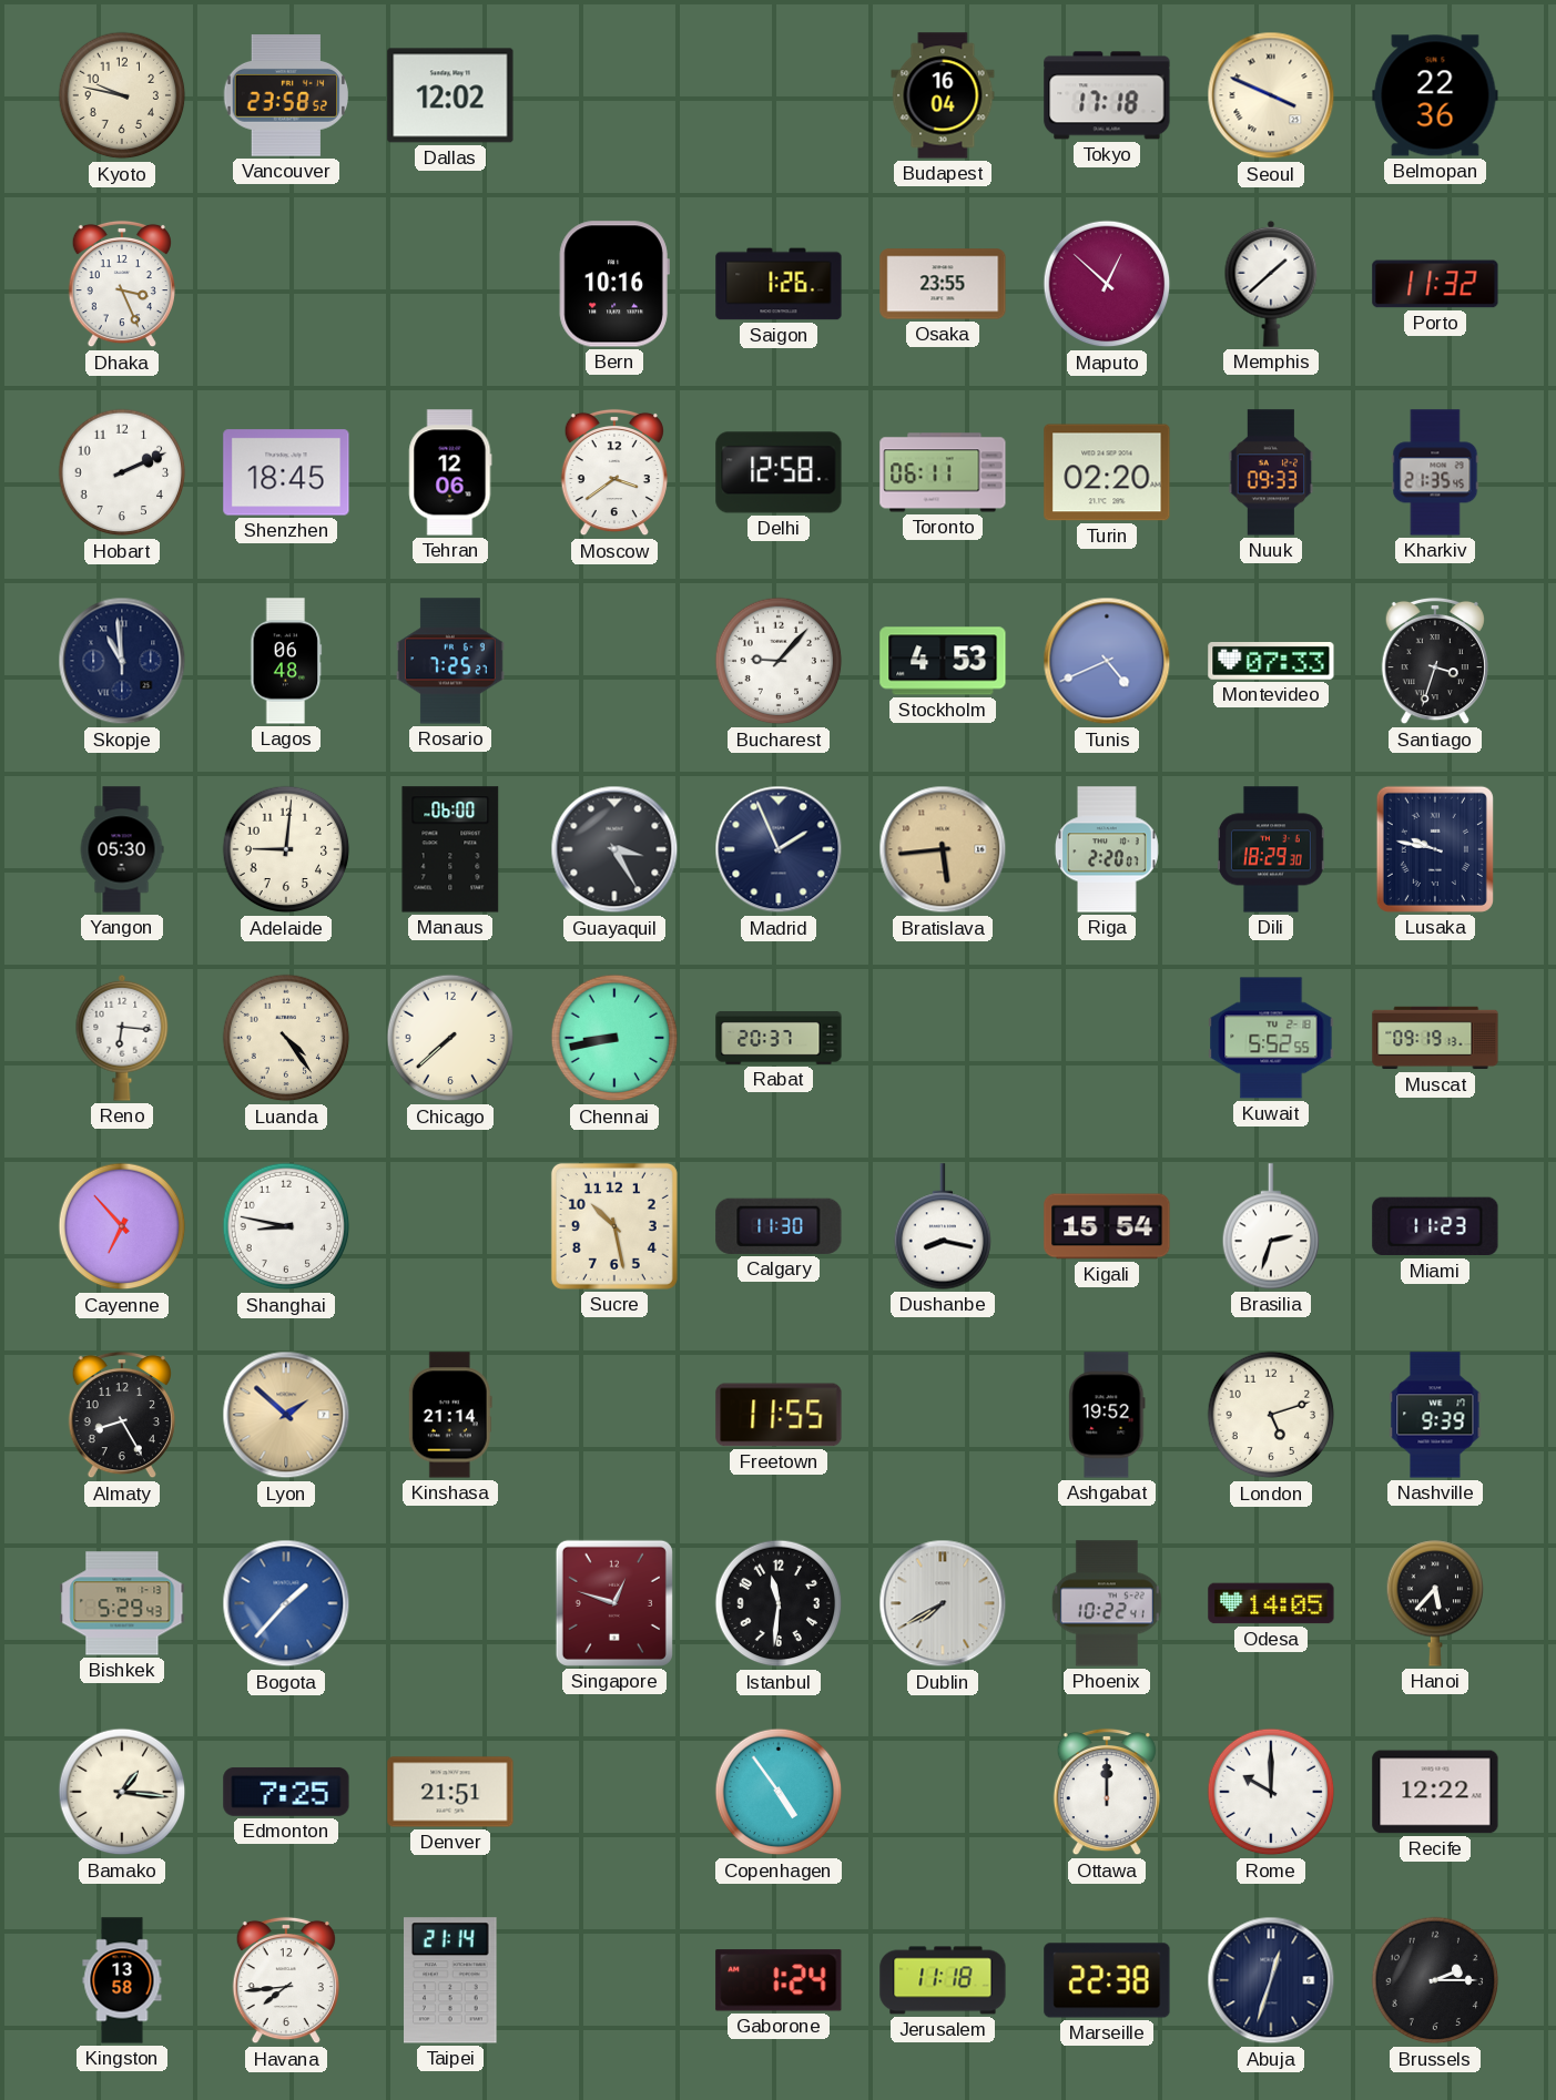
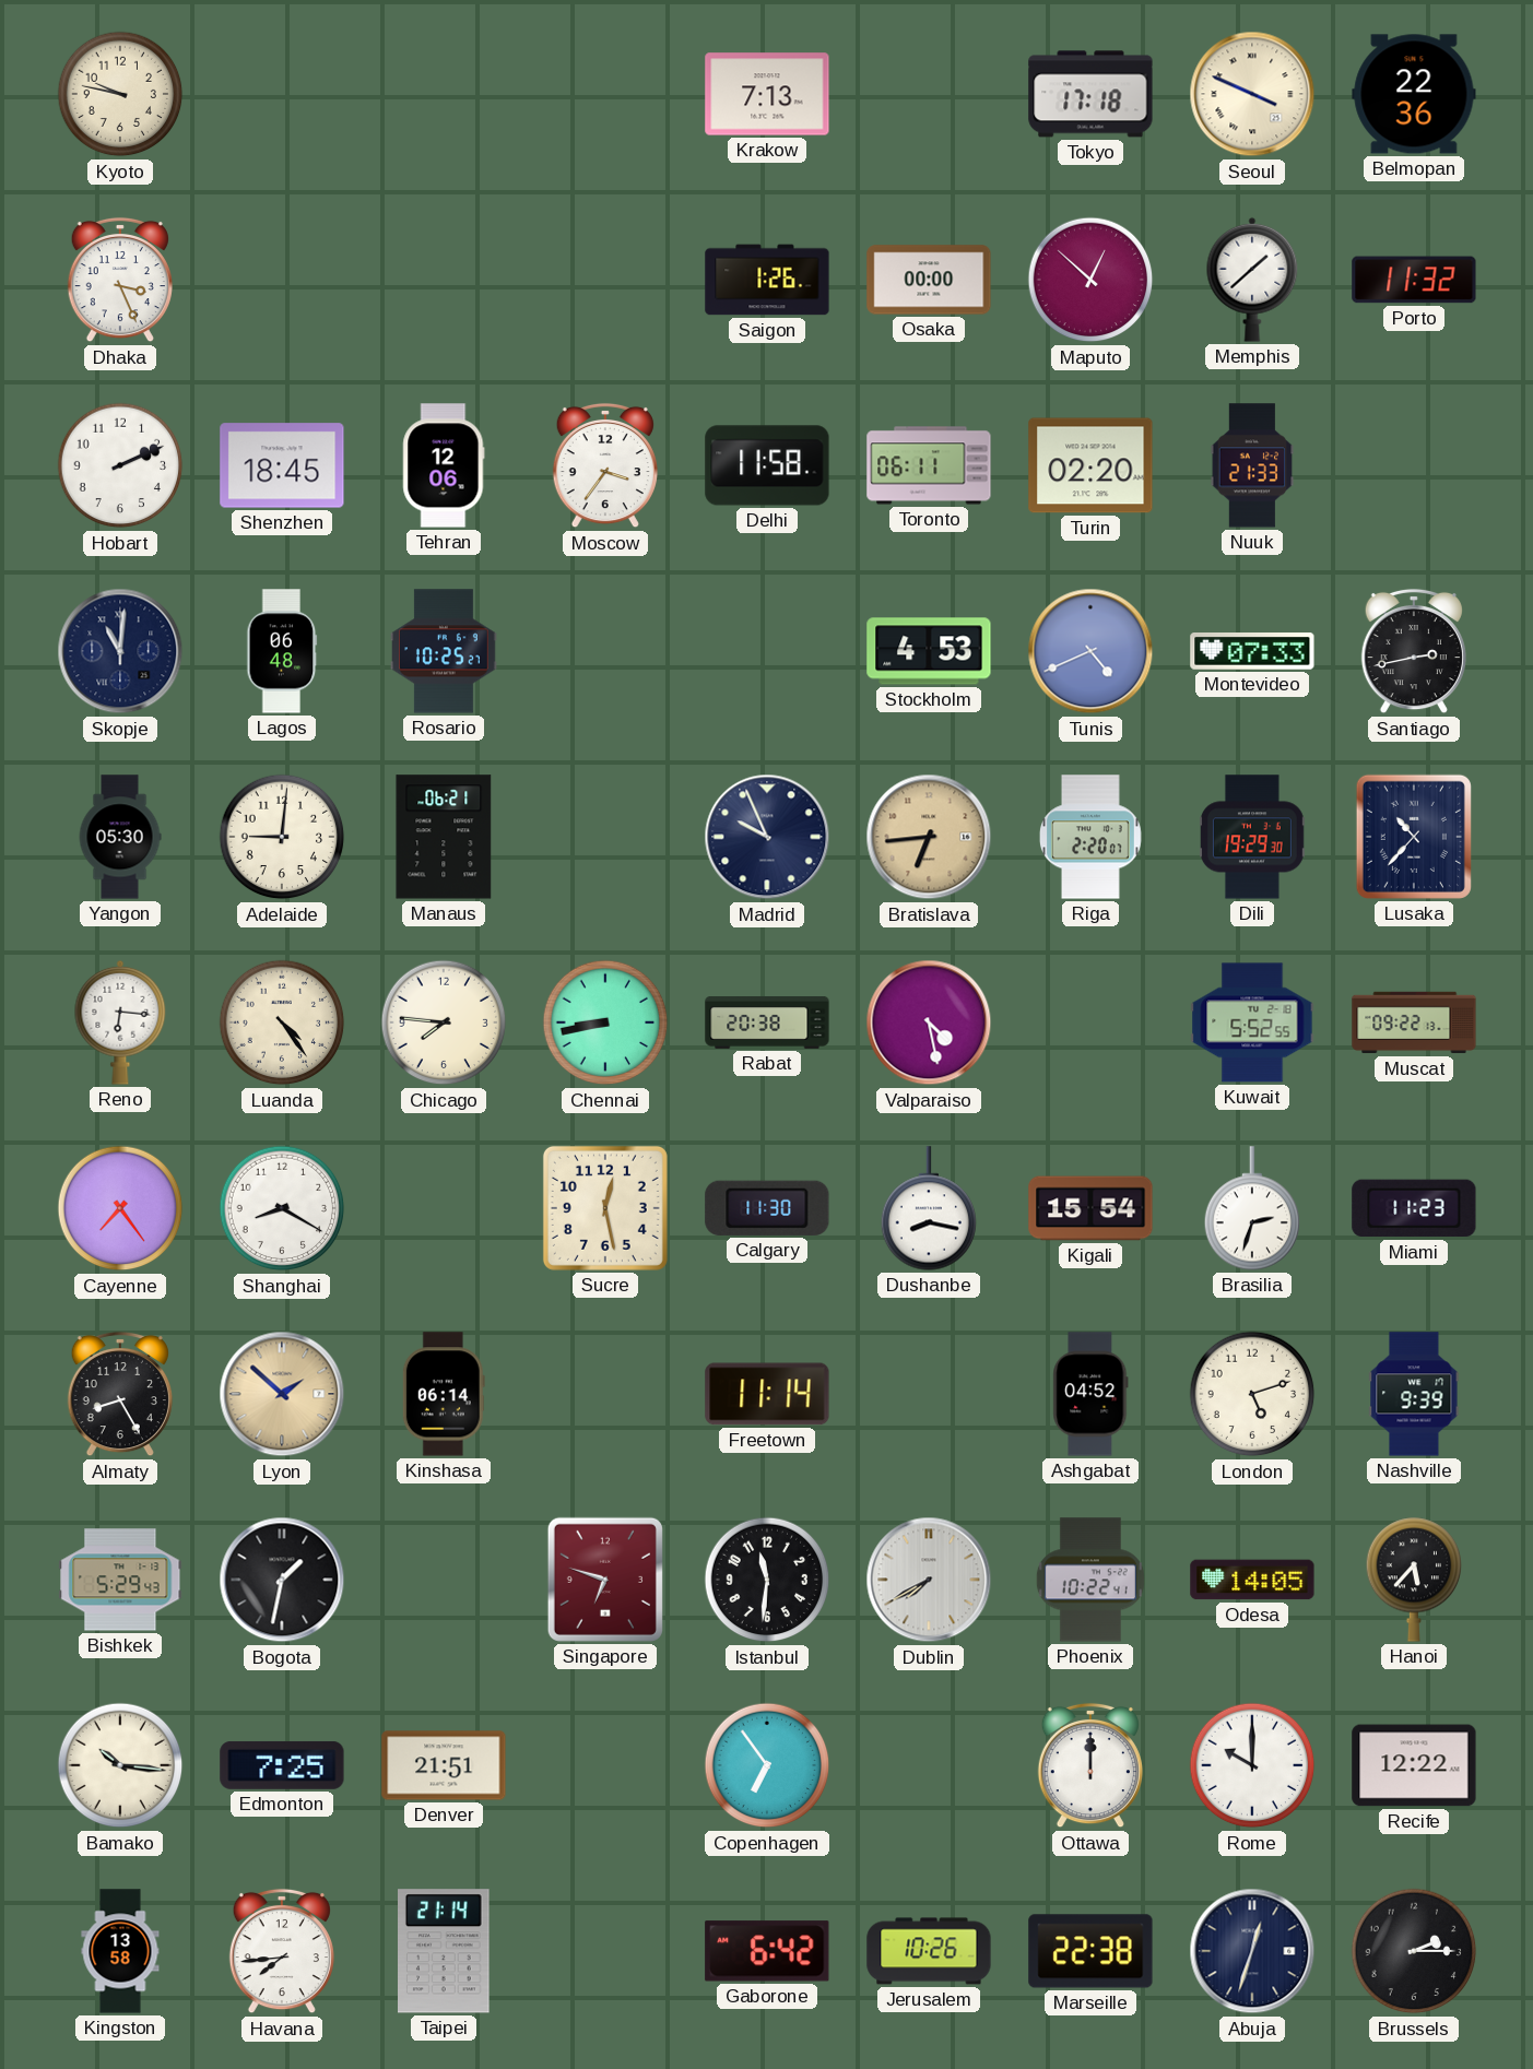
Vancouver: 23:58 -> none
Dallas: 12:02 -> none
Krakow: none -> 7:13
Budapest: 16:04 -> none
Bern: 10:16 -> none
Osaka: 23:55 -> 00:00
Moscow: 3:39 -> 3:36
Delhi: 12:58 -> 11:58
Nuuk: 09:33 -> 21:33
Kharkiv: 21:35 -> none
Skopje: 10:59 -> 11:01
Rosario: 7:25 -> 10:25
Bucharest: 9:07 -> none
Santiago: 3:33 -> 2:43
Manaus: 06:00 -> 06:21
Guayaquil: 3:25 -> none
Madrid: 1:56 -> 9:56
Bratislava: 5:44 -> 6:44
Dili: 18:29 -> 19:29
Lusaka: 9:47 -> 10:37
Chicago: 7:38 -> 7:46
Rabat: 20:37 -> 20:38
Valparaiso: none -> 4:28
Muscat: 09:19 -> 09:22
Cayenne: 6:53 -> 7:24
Shanghai: 8:47 -> 8:20
Sucre: 10:28 -> 12:28
Kinshasa: 21:14 -> 06:14
Freetown: 11:55 -> 11:14
Ashgabat: 19:52 -> 04:52
Bogota: 1:37 -> 1:32
Bogota dial: blue -> black
Singapore: 12:48 -> 6:48
Bamako: 1:16 -> 10:16
Copenhagen: 4:54 -> 6:54
Gaborone: 1:24 -> 6:42
Jerusalem: 11:18 -> 10:26
